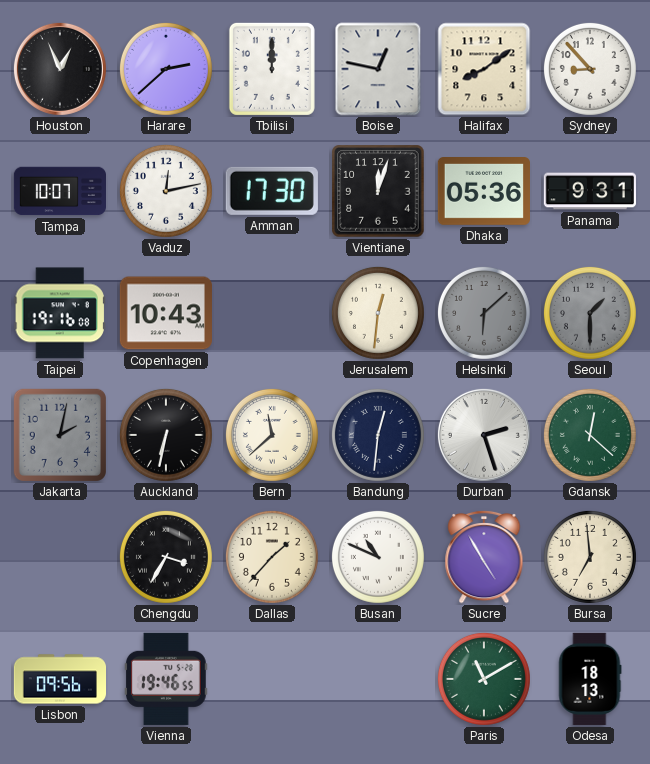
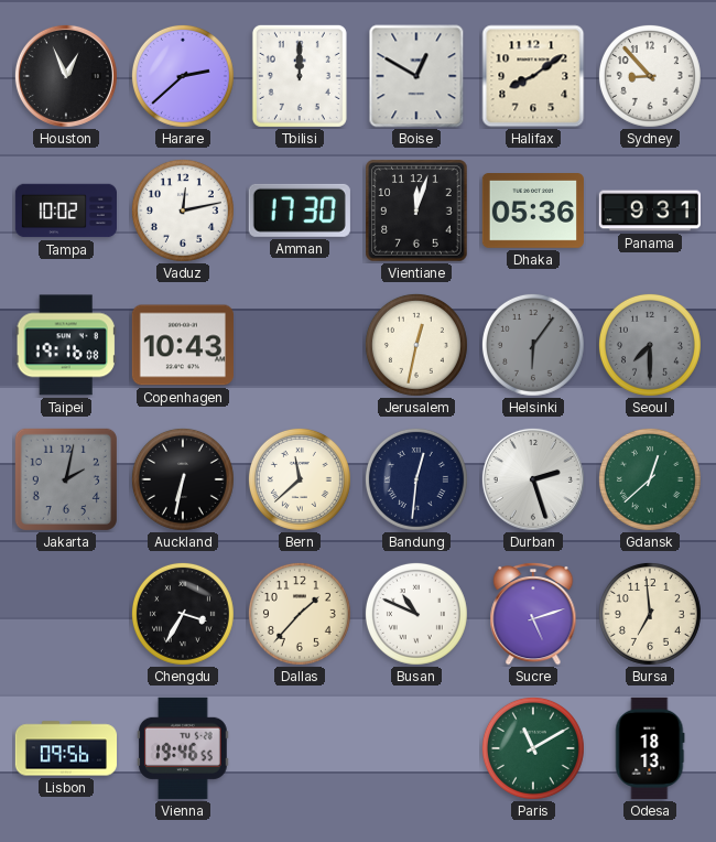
Boise: 12:47 -> 12:50
Tampa: 10:07 -> 10:02
Jerusalem: 12:31 -> 12:32
Helsinki: 6:08 -> 6:06
Seoul: 1:30 -> 7:30
Gdansk: 12:22 -> 12:38
Sucre: 4:55 -> 5:12
